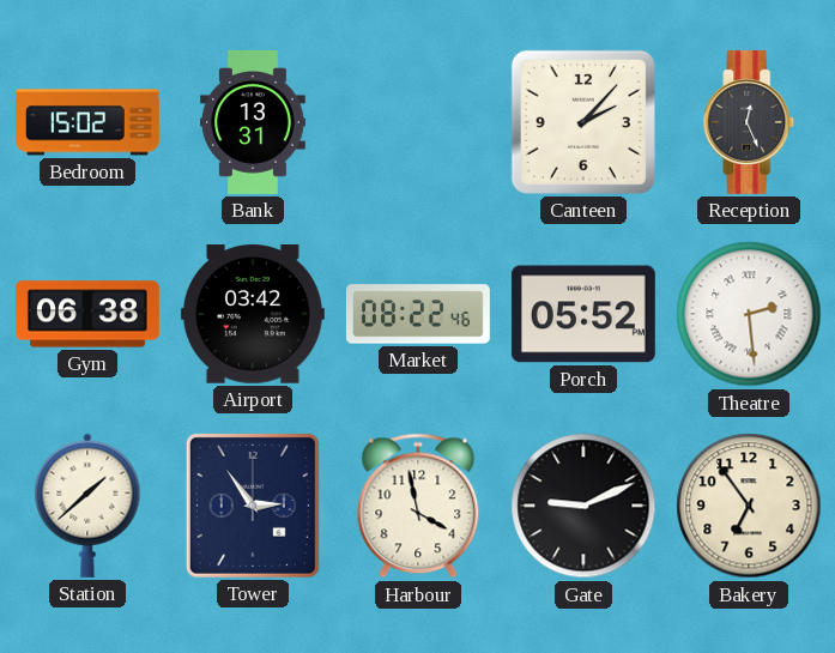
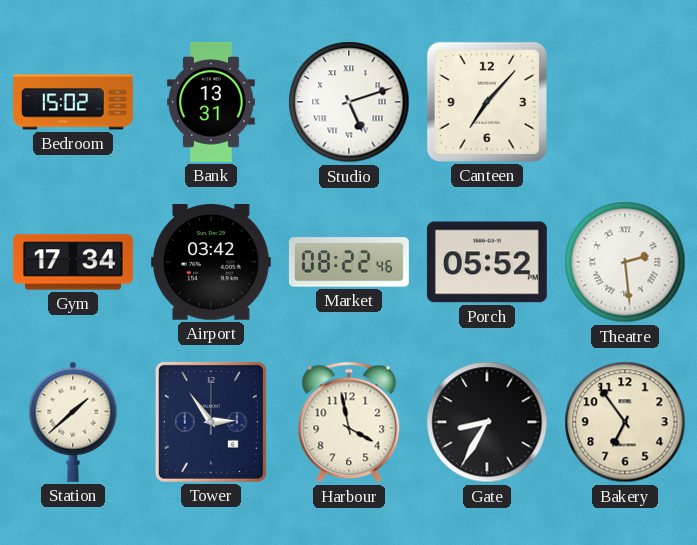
Studio: none -> 5:12
Canteen: 2:07 -> 7:07
Reception: 12:26 -> none
Gym: 06:38 -> 17:34
Gate: 9:11 -> 8:35
